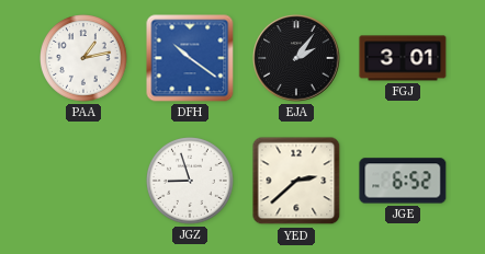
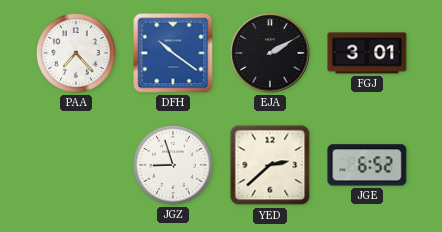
PAA: 1:13 -> 7:23
EJA: 2:06 -> 2:10
